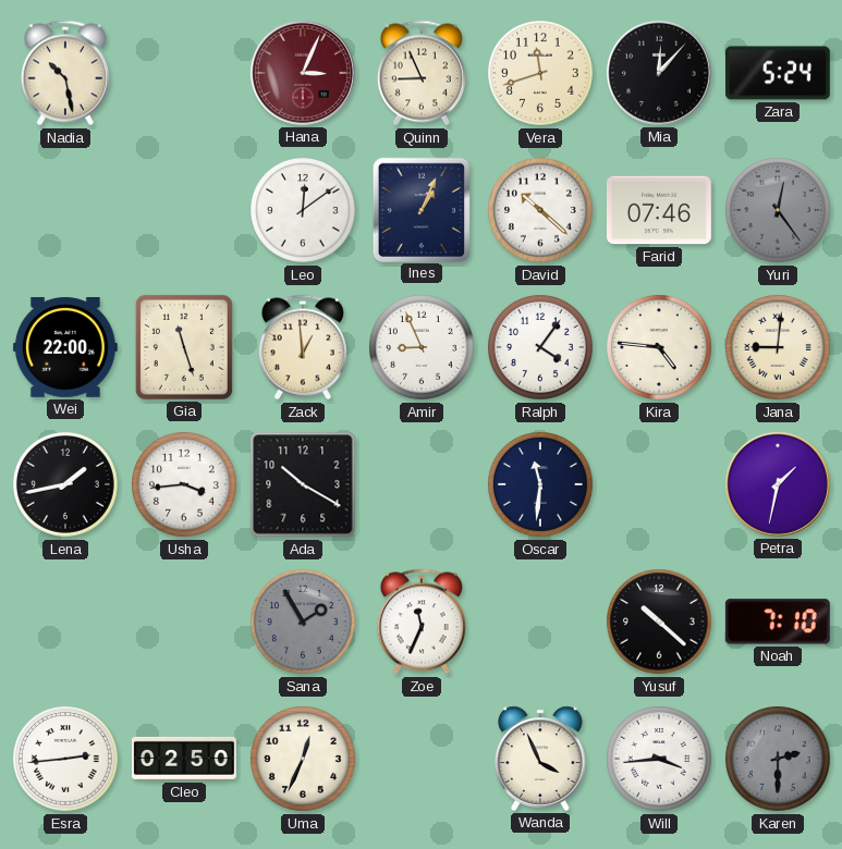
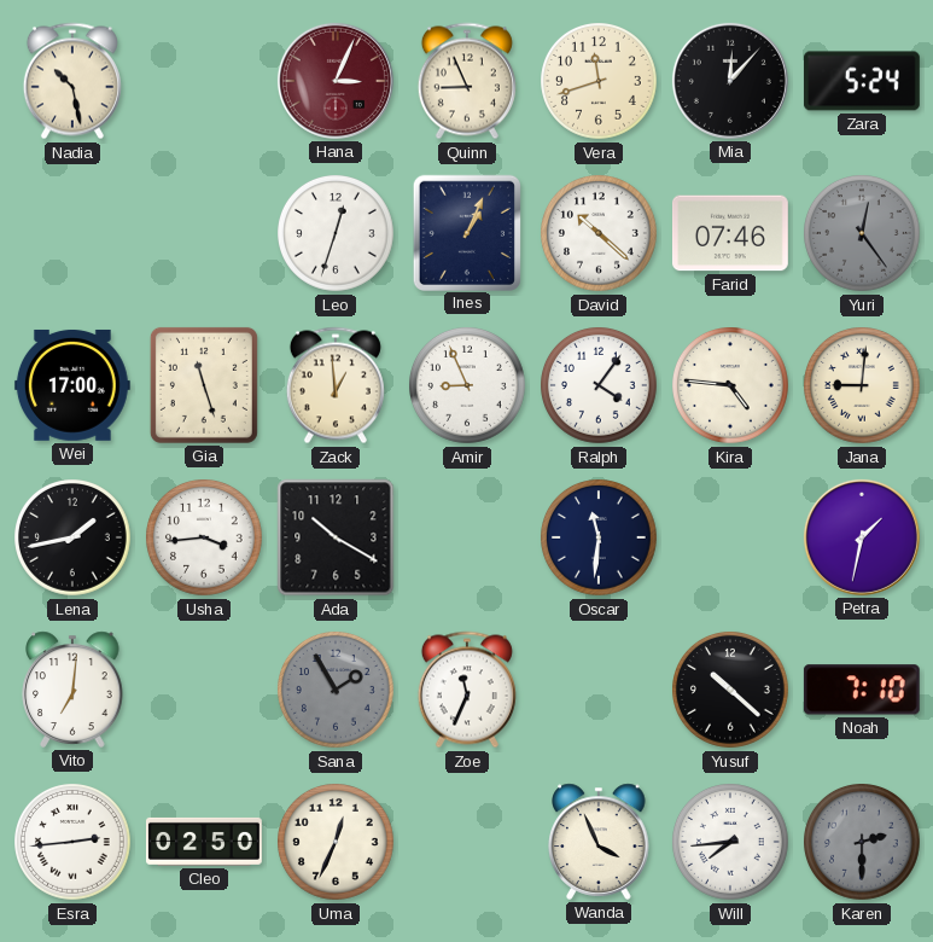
Leo: 12:09 -> 12:33
Wei: 22:00 -> 17:00
Vito: none -> 7:01
Will: 3:44 -> 7:44
